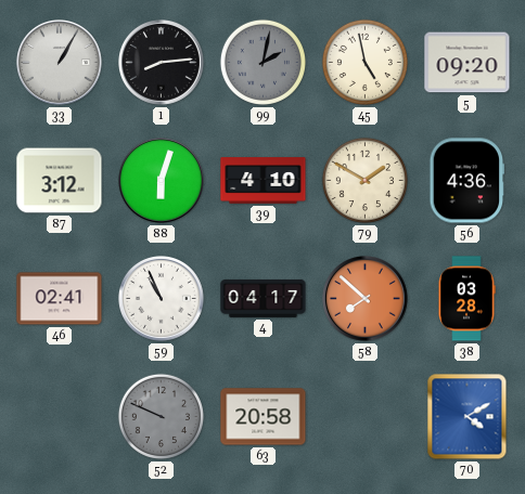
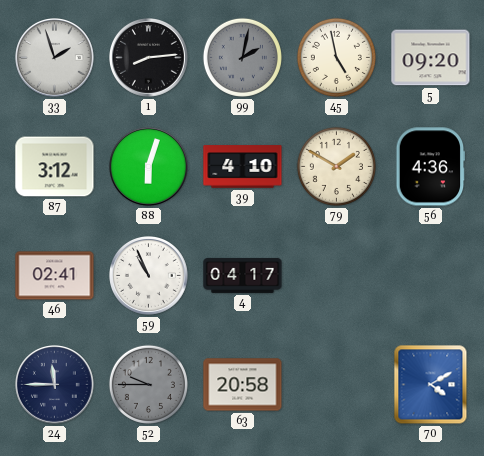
33: 1:05 -> 1:57
58: 7:52 -> none
38: 03:28 -> none
24: none -> 11:45
52: 9:49 -> 9:45
